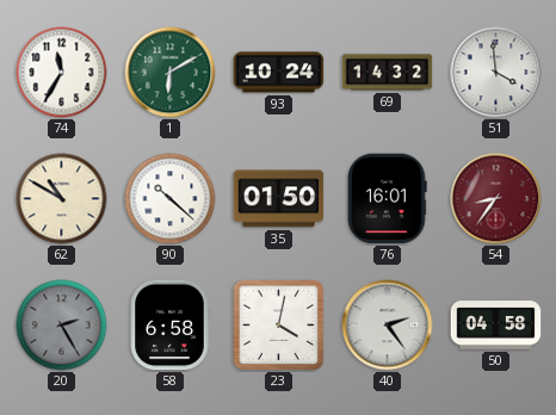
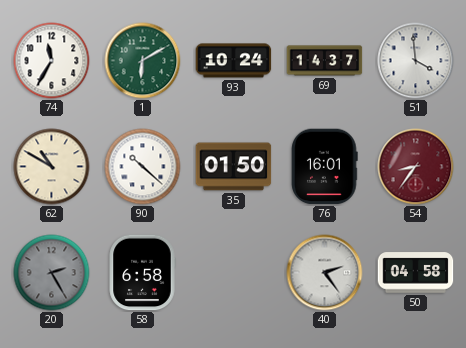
69: 14:32 -> 14:37
23: 4:02 -> none
